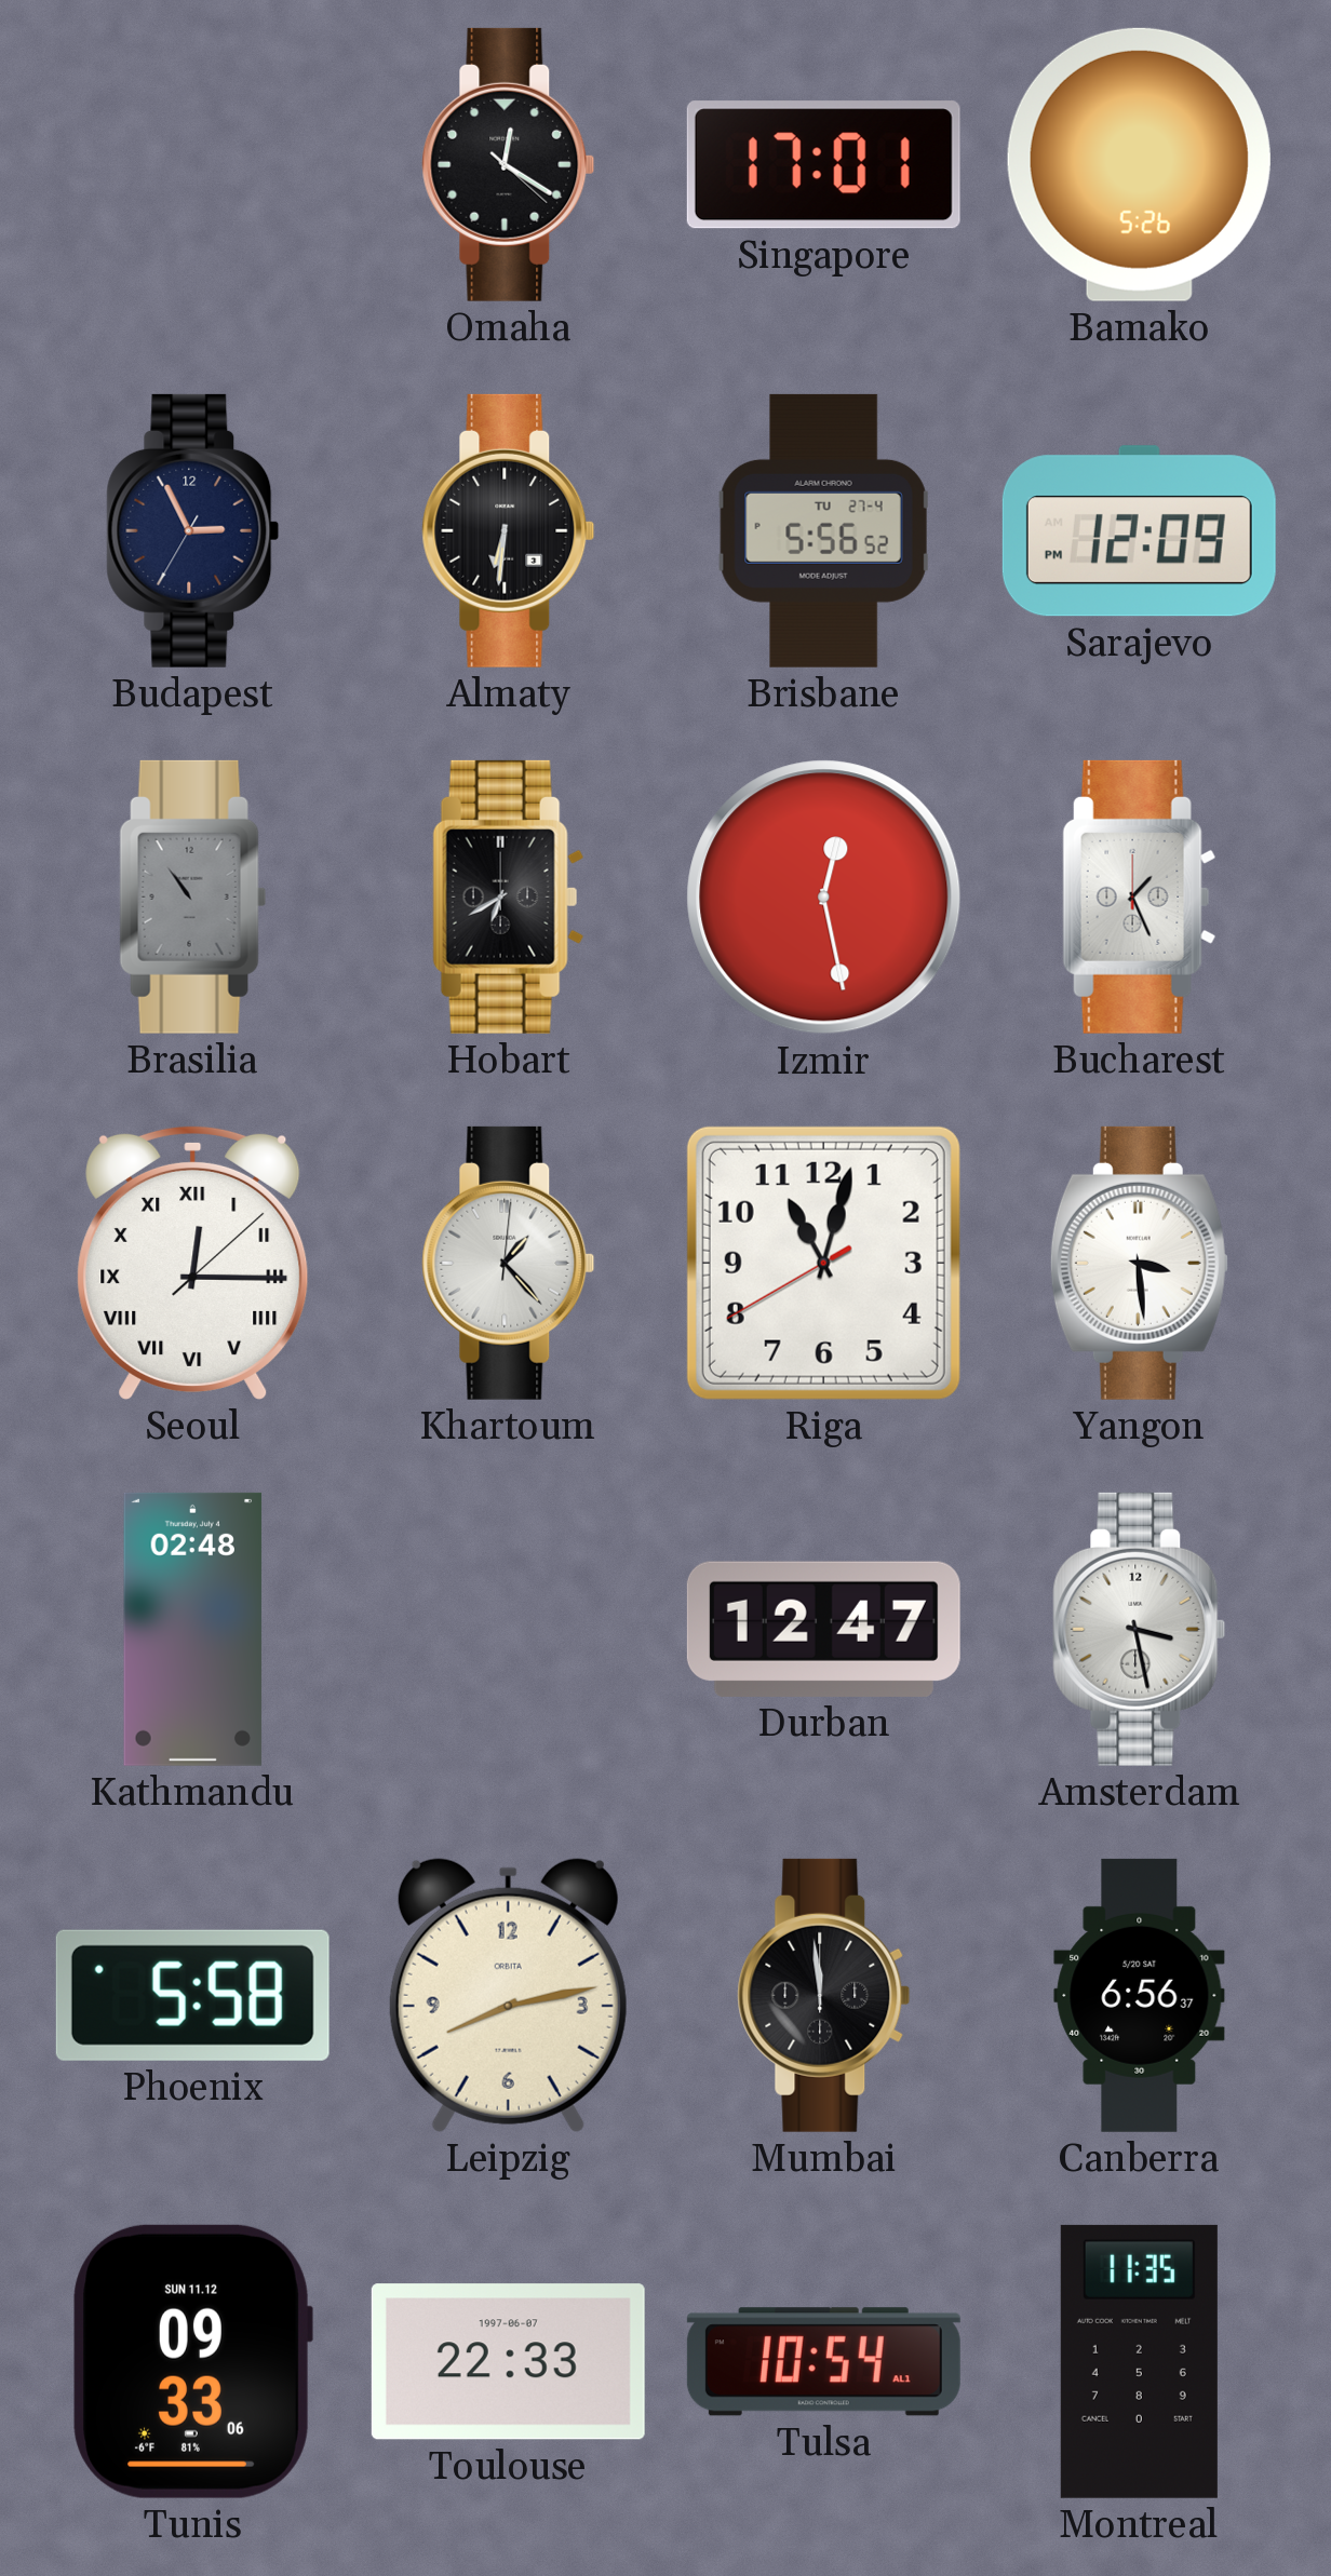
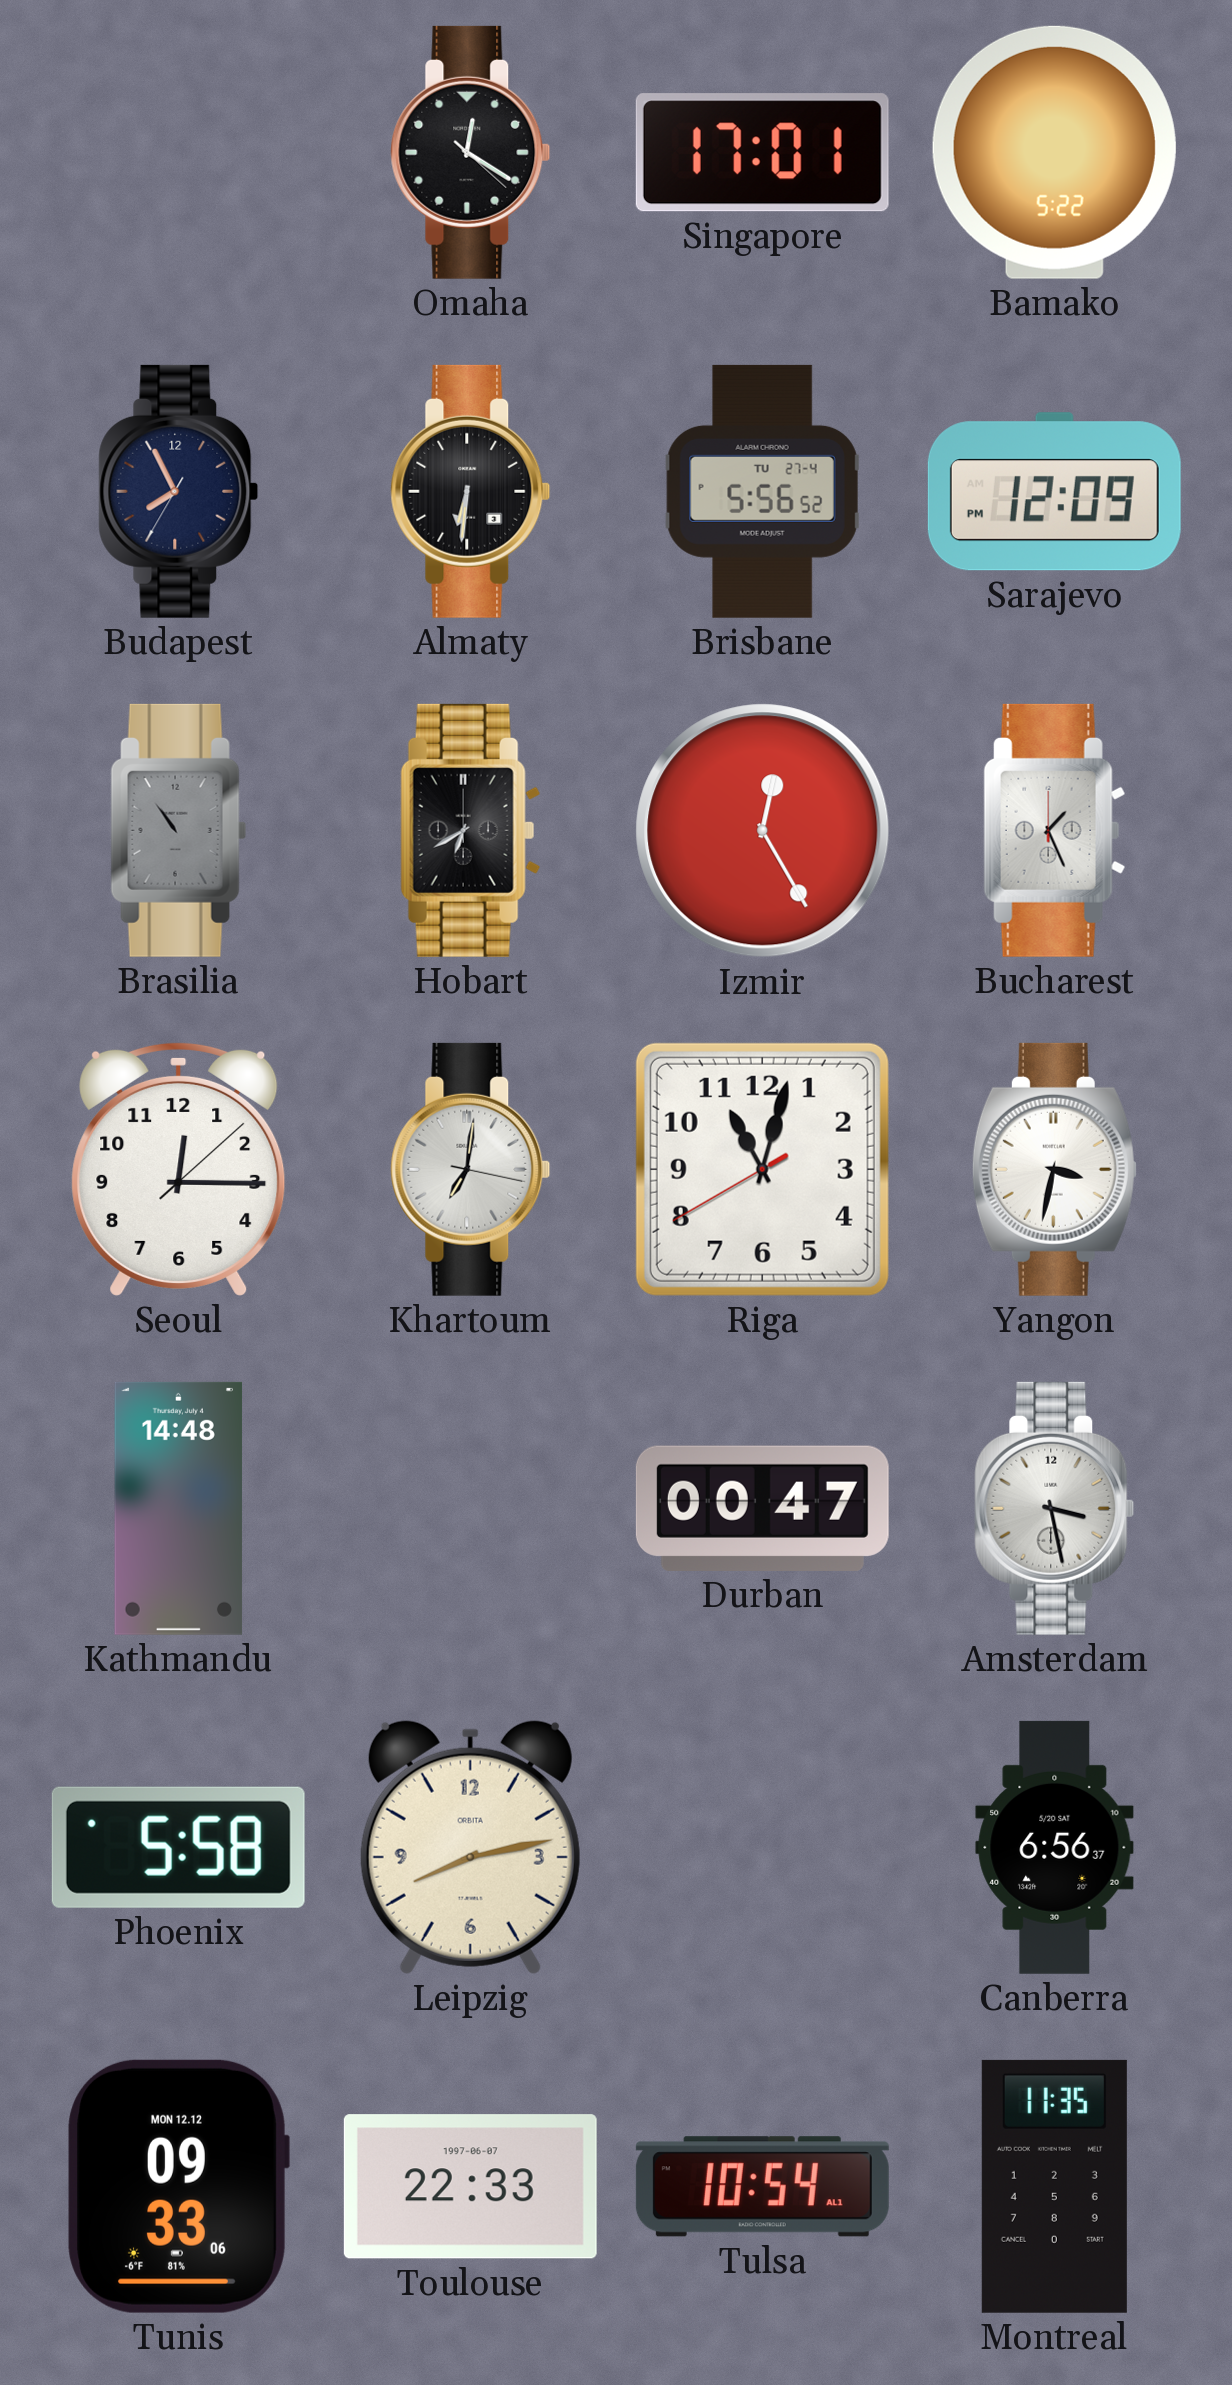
Bamako: 5:26 -> 5:22
Budapest: 2:55 -> 7:55
Izmir: 12:28 -> 12:25
Seoul numerals: Roman -> Arabic
Khartoum: 1:23 -> 7:01
Yangon: 3:29 -> 3:32
Kathmandu: 02:48 -> 14:48
Durban: 12:47 -> 00:47
Mumbai: 11:59 -> none
Tunis date: SUN 11.12 -> MON 12.12
